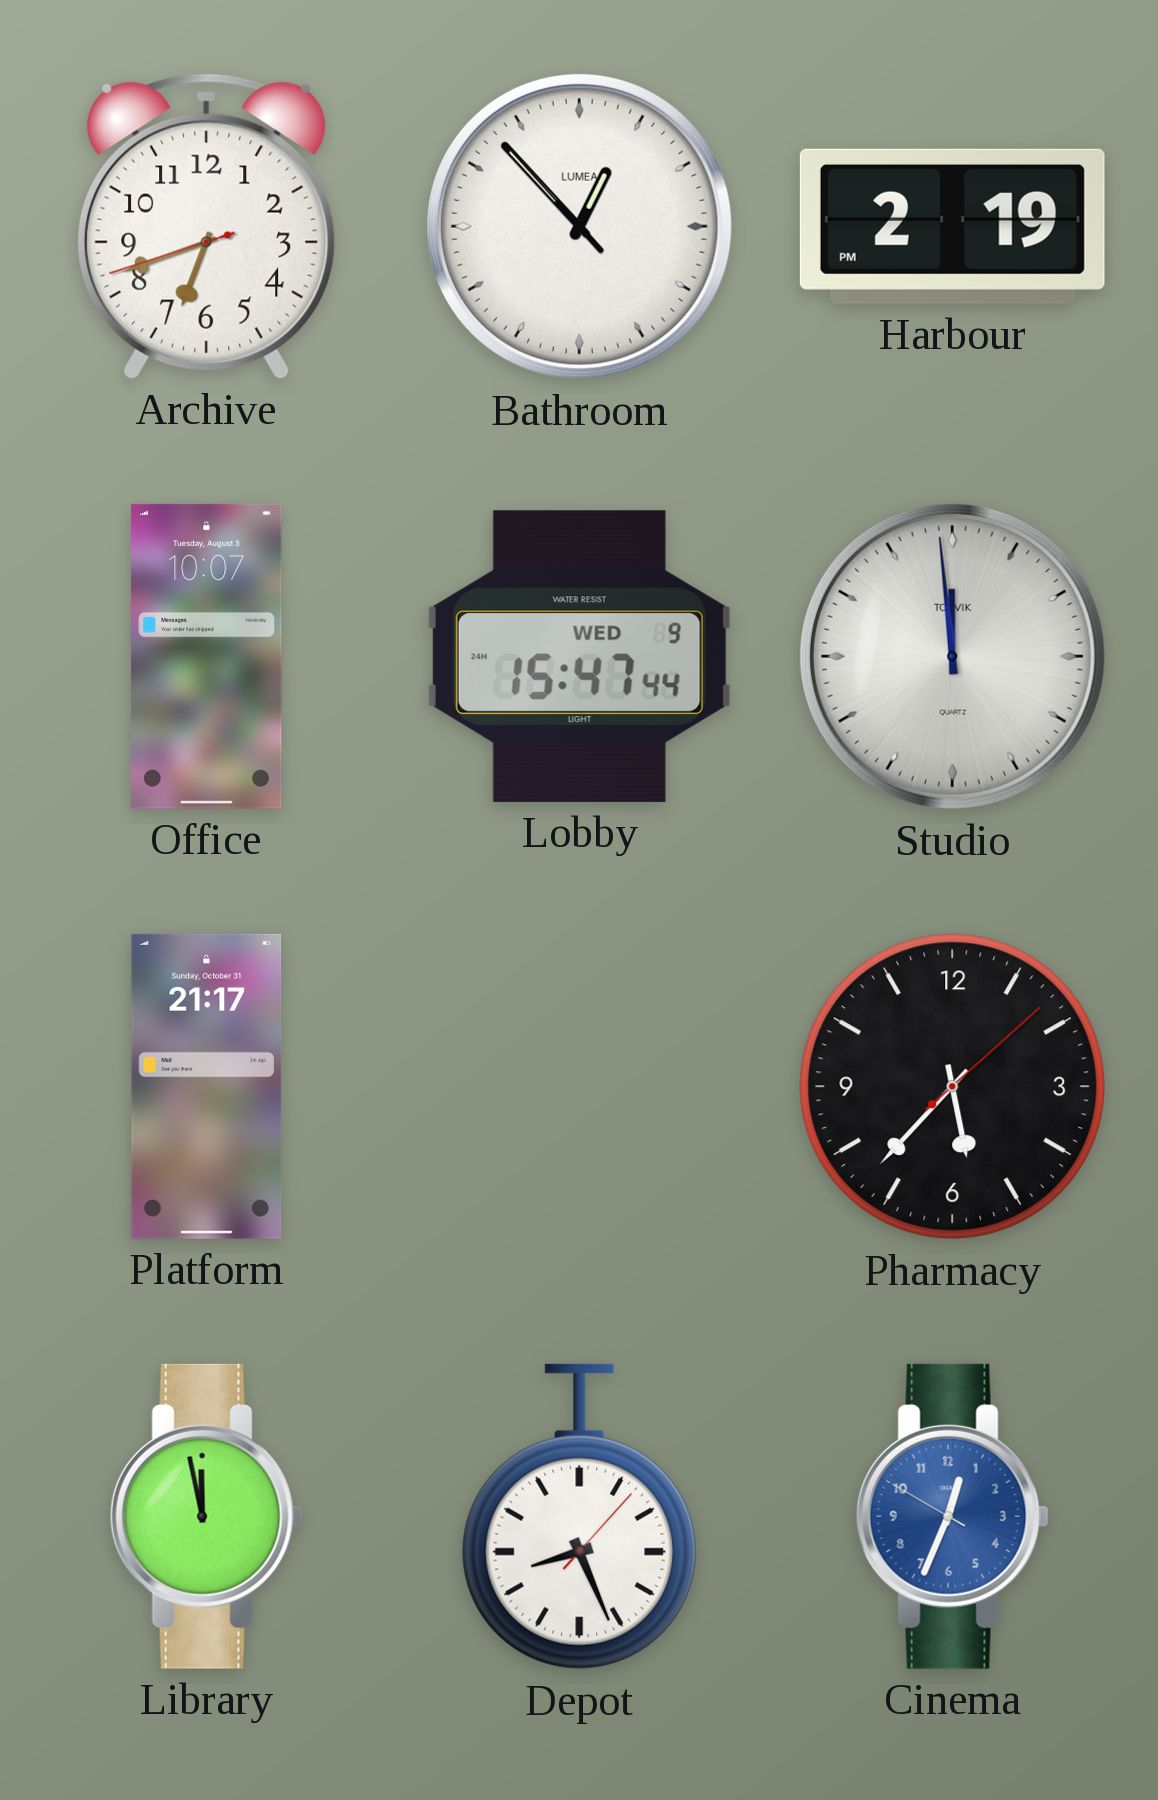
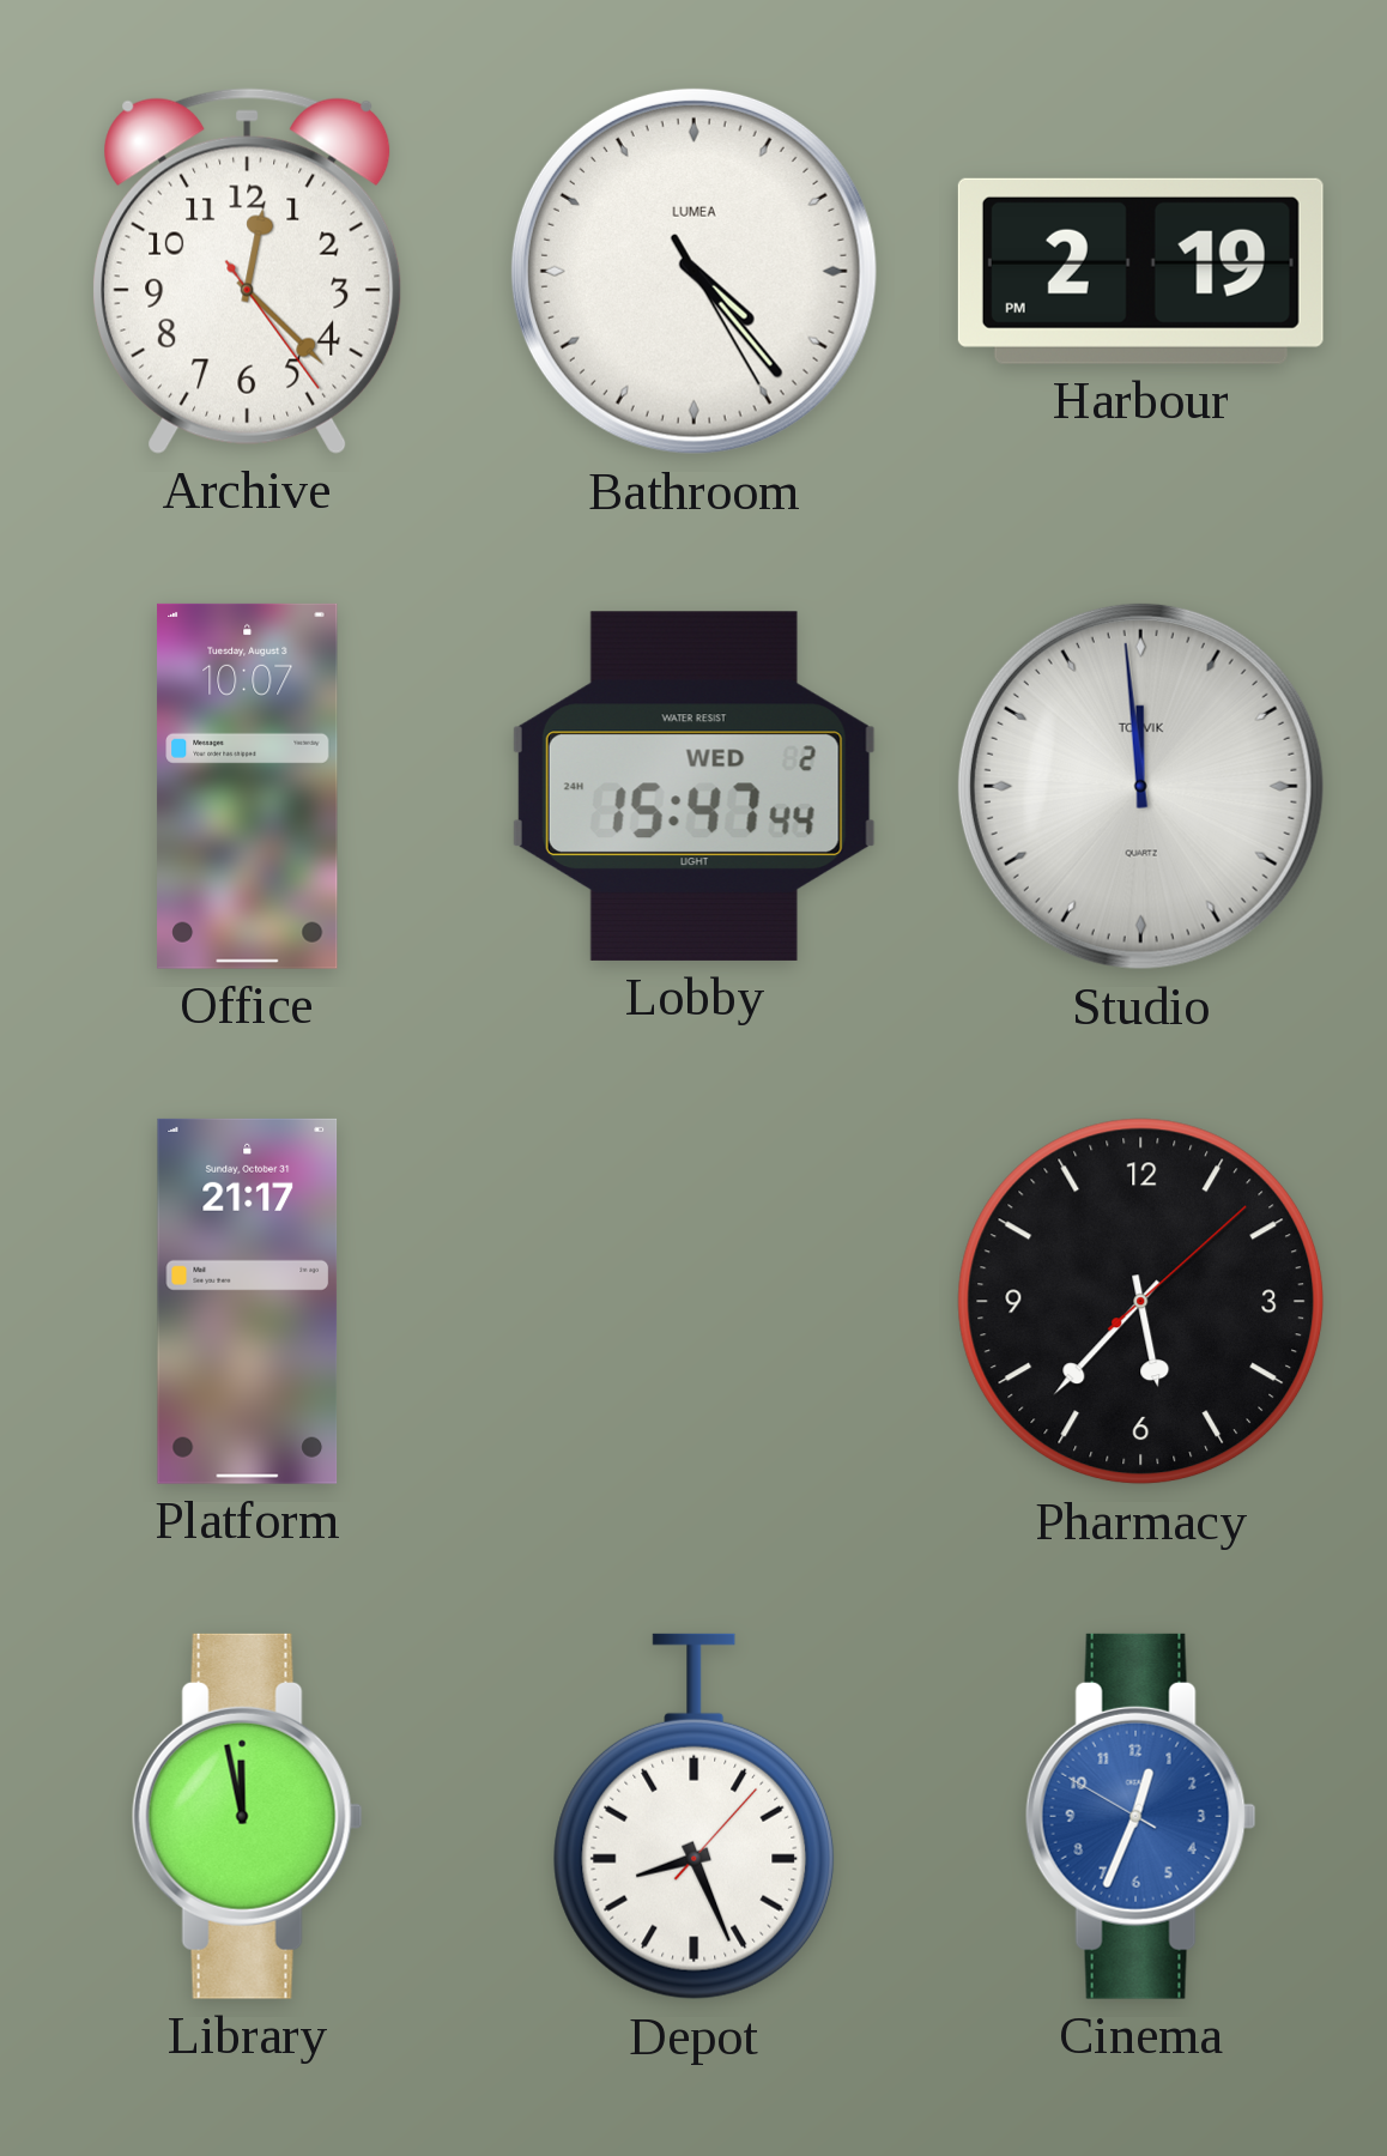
Archive: 6:41 -> 12:22
Bathroom: 12:52 -> 4:23
Lobby date: WED 9 -> WED 2
